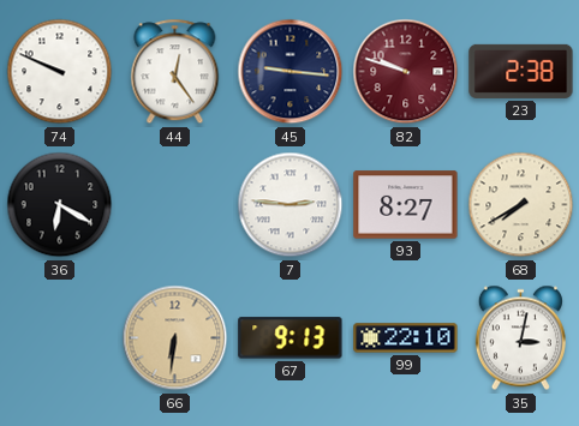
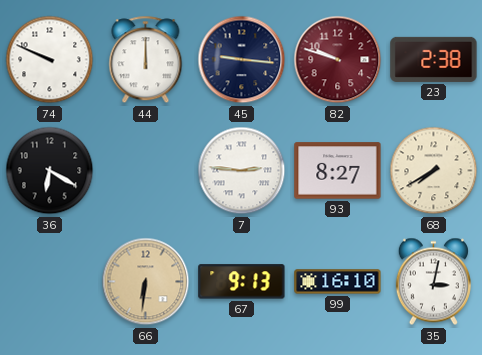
44: 12:24 -> 12:00
99: 22:10 -> 16:10
